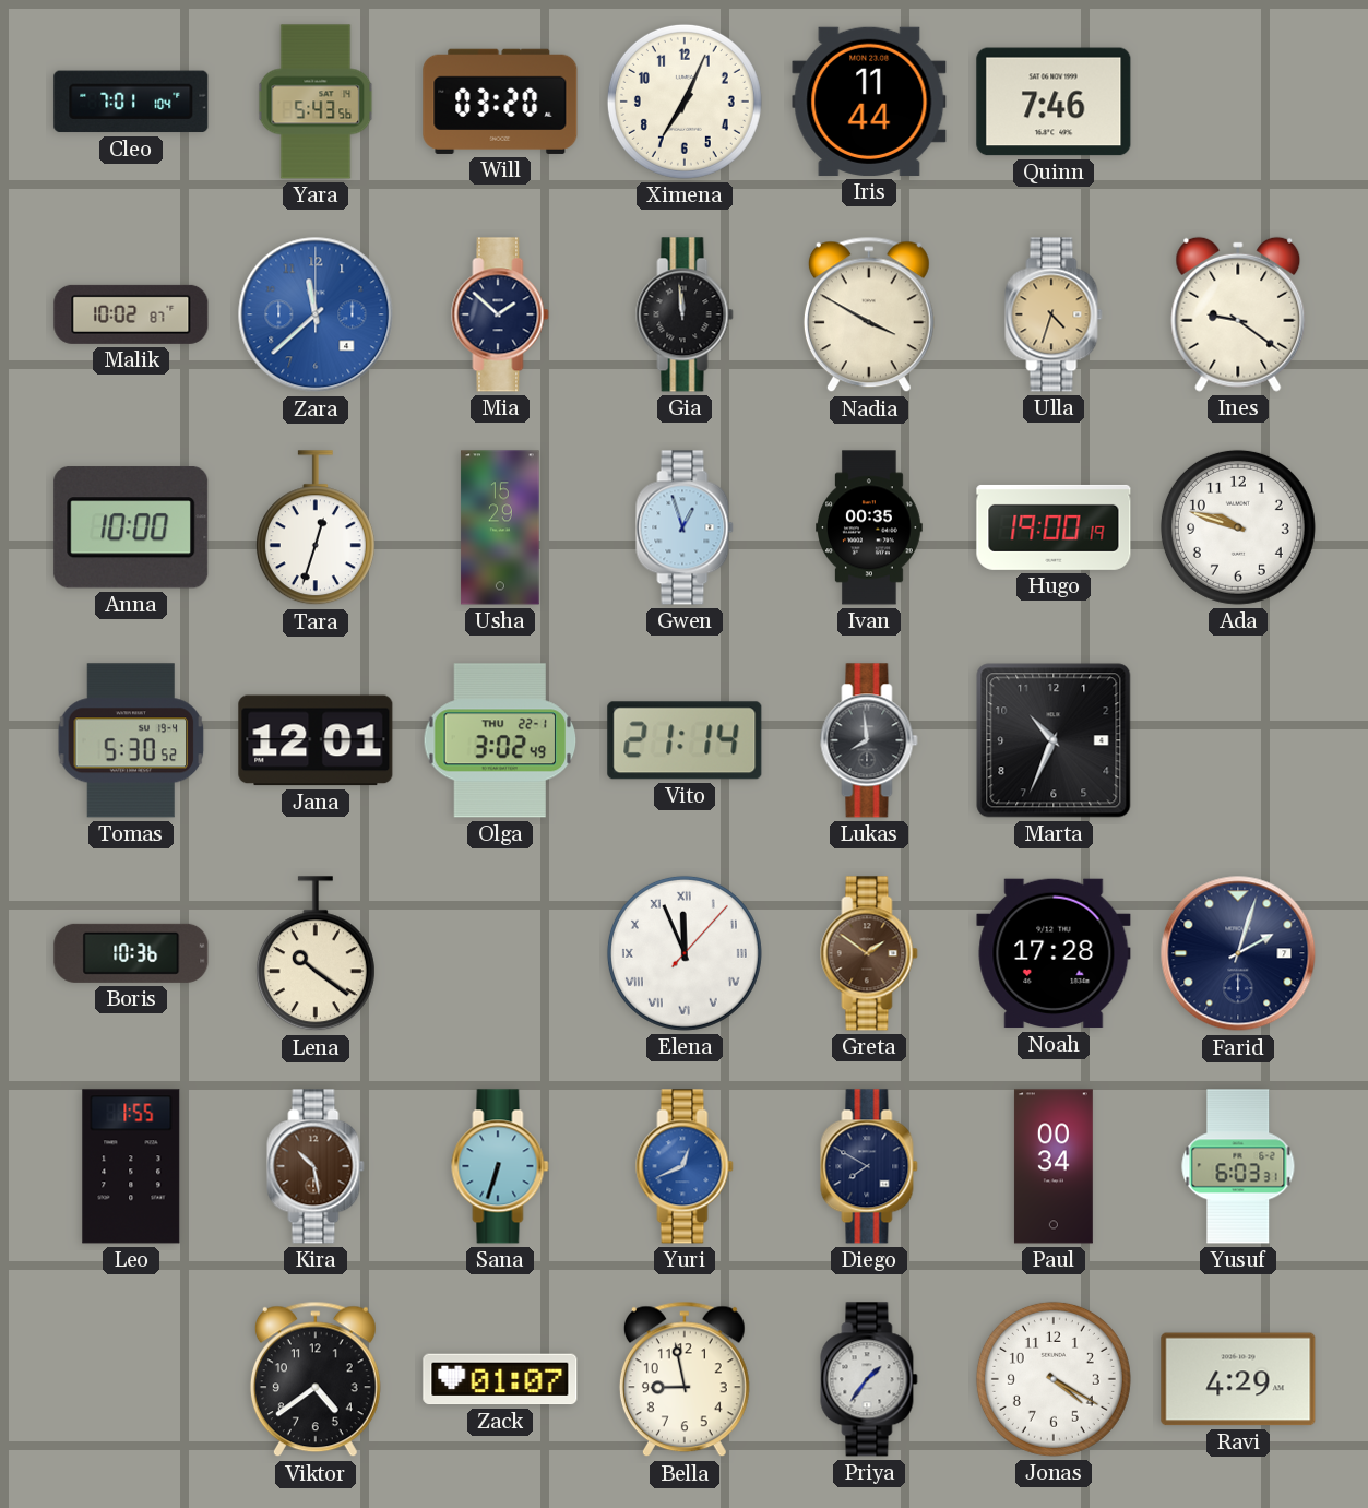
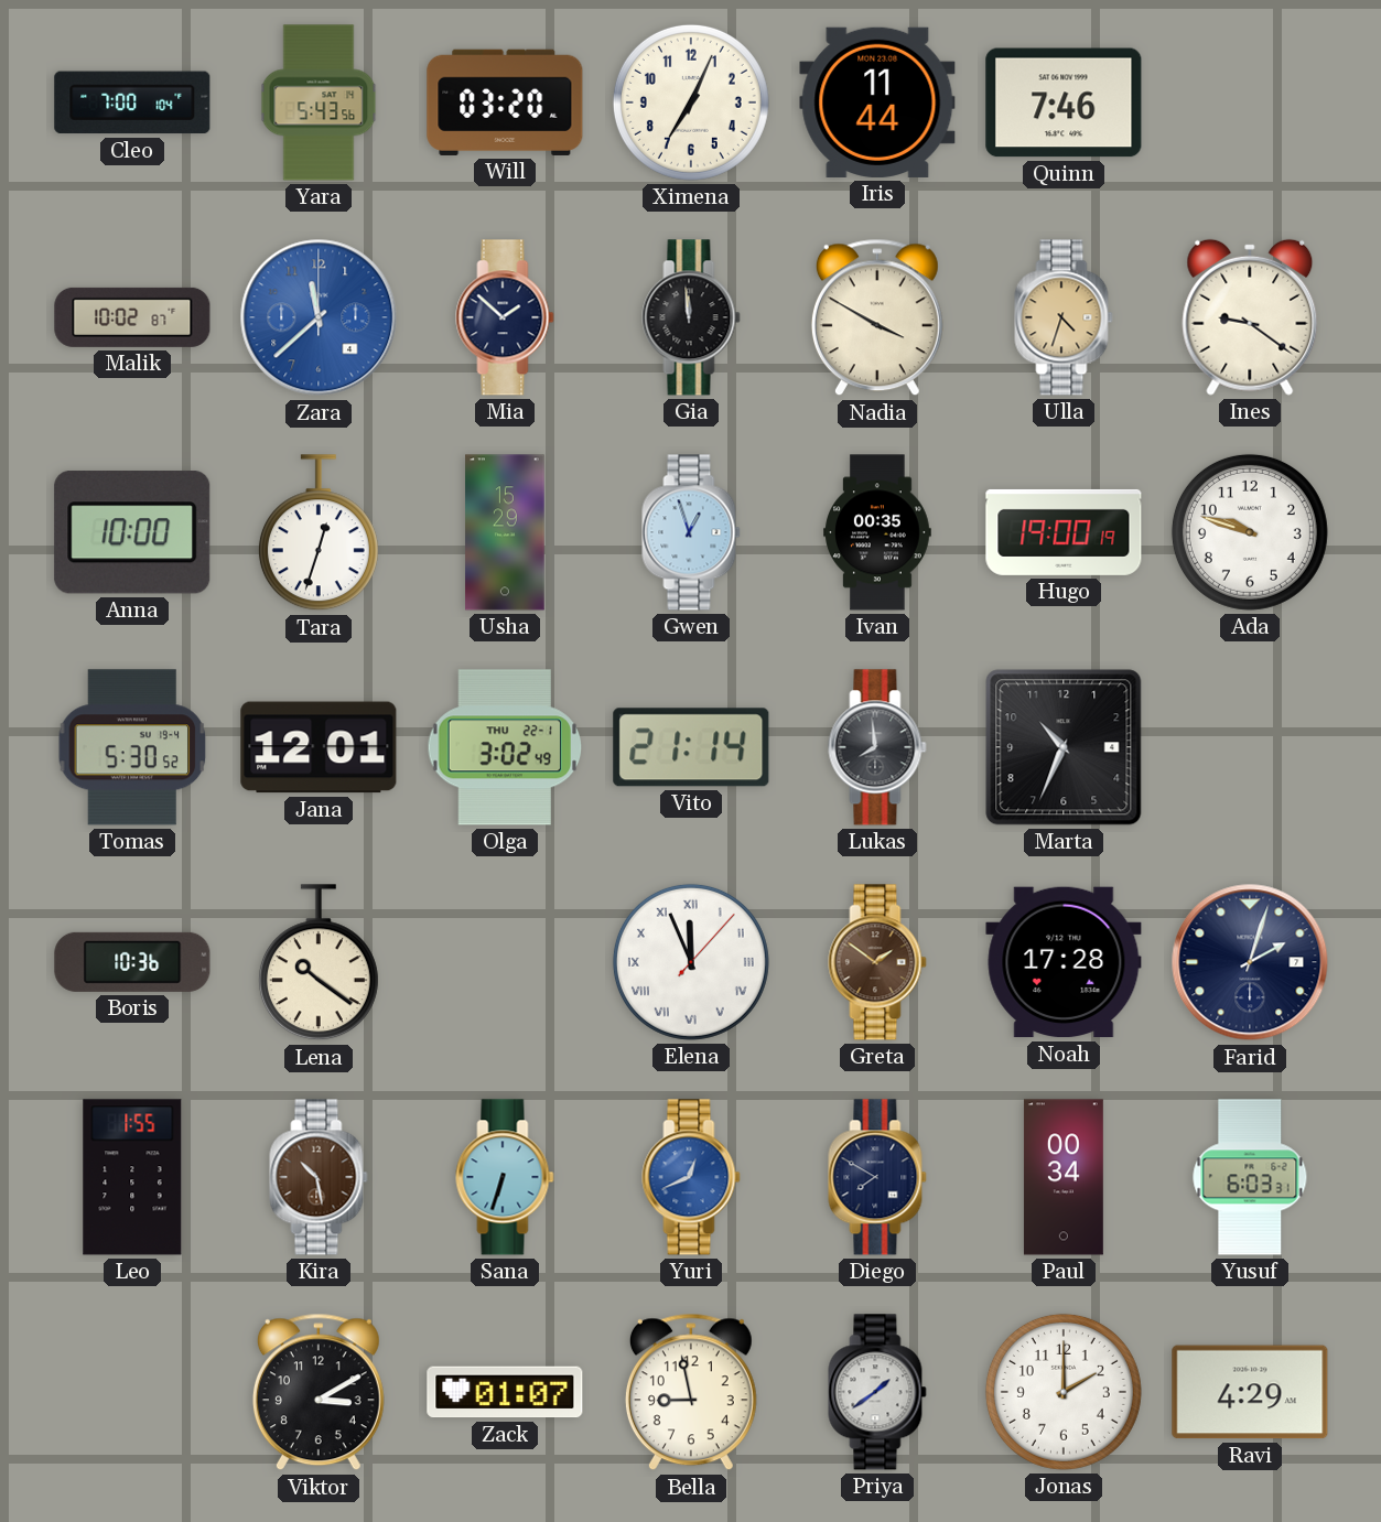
Cleo: 7:01 -> 7:00
Viktor: 4:39 -> 3:10
Priya: 1:36 -> 1:39
Jonas: 4:20 -> 2:00
